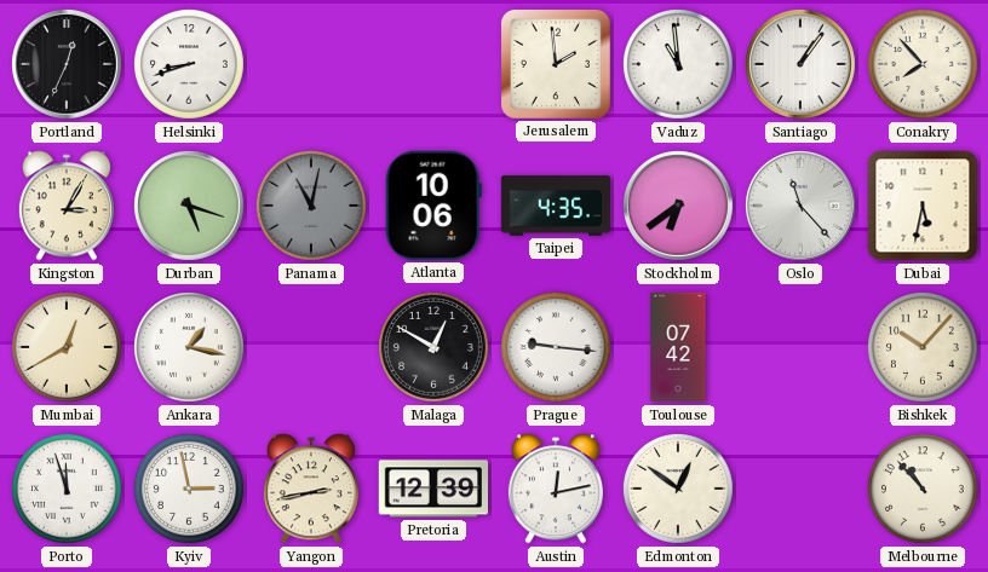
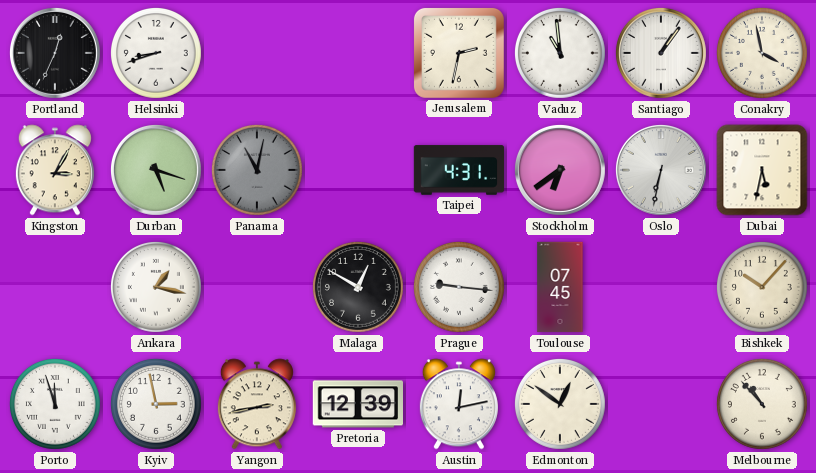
Jerusalem: 1:59 -> 2:32
Conakry: 7:53 -> 3:58
Atlanta: 10:06 -> none
Taipei: 4:35 -> 4:31
Oslo: 11:23 -> 6:32
Mumbai: 12:40 -> none
Toulouse: 07:42 -> 07:45
